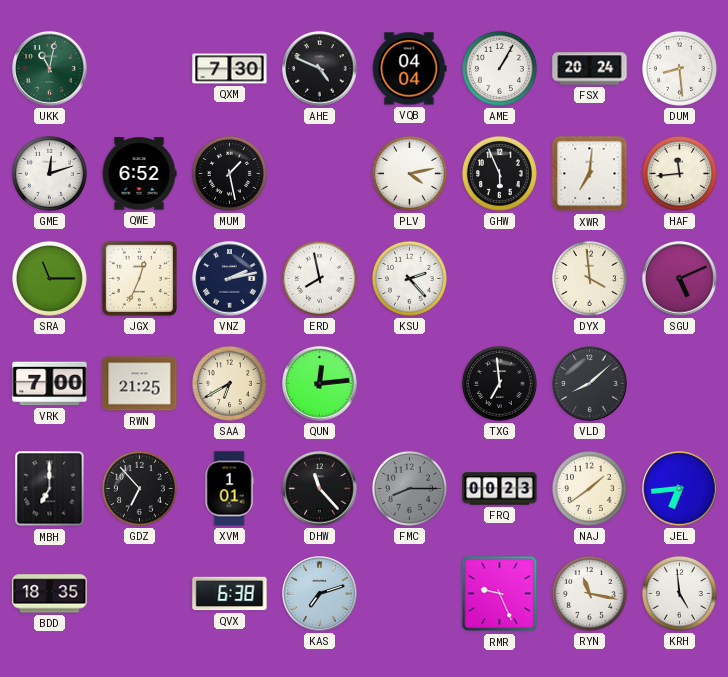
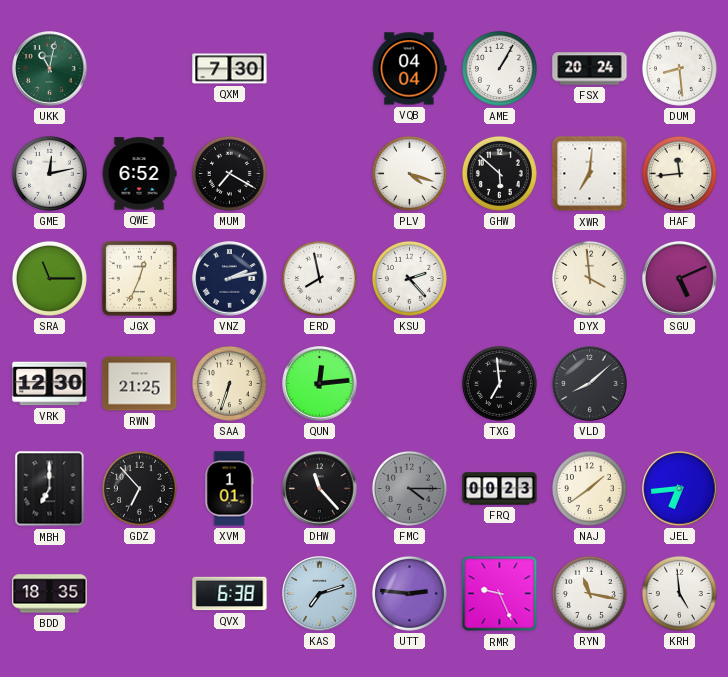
AHE: 4:49 -> none
GME: 12:12 -> 12:13
MUM: 1:28 -> 7:20
PLV: 4:13 -> 4:18
GHW: 5:56 -> 5:52
VRK: 7:00 -> 12:30
SAA: 6:40 -> 6:33
FMC: 8:15 -> 4:15
UTT: none -> 2:46
